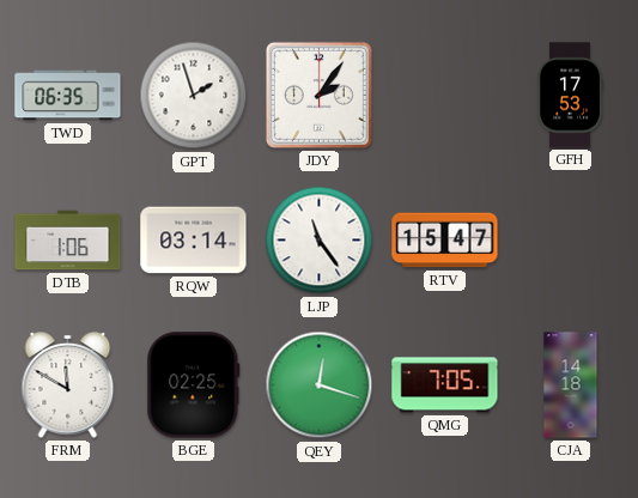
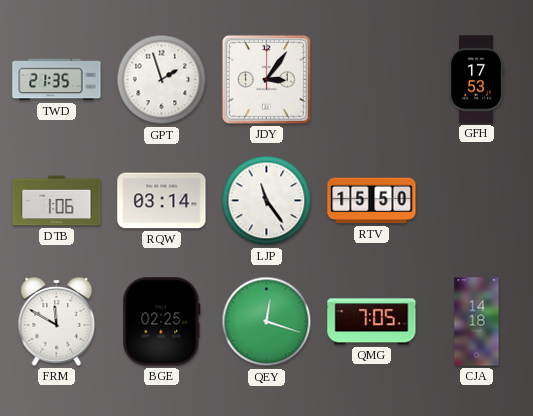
TWD: 06:35 -> 21:35
JDY: 2:06 -> 3:06
RTV: 15:47 -> 15:50
